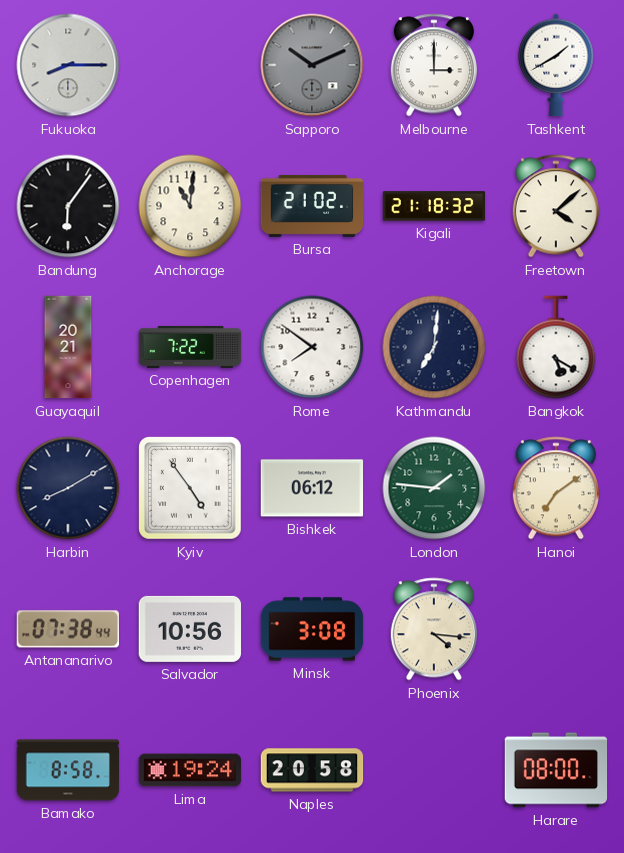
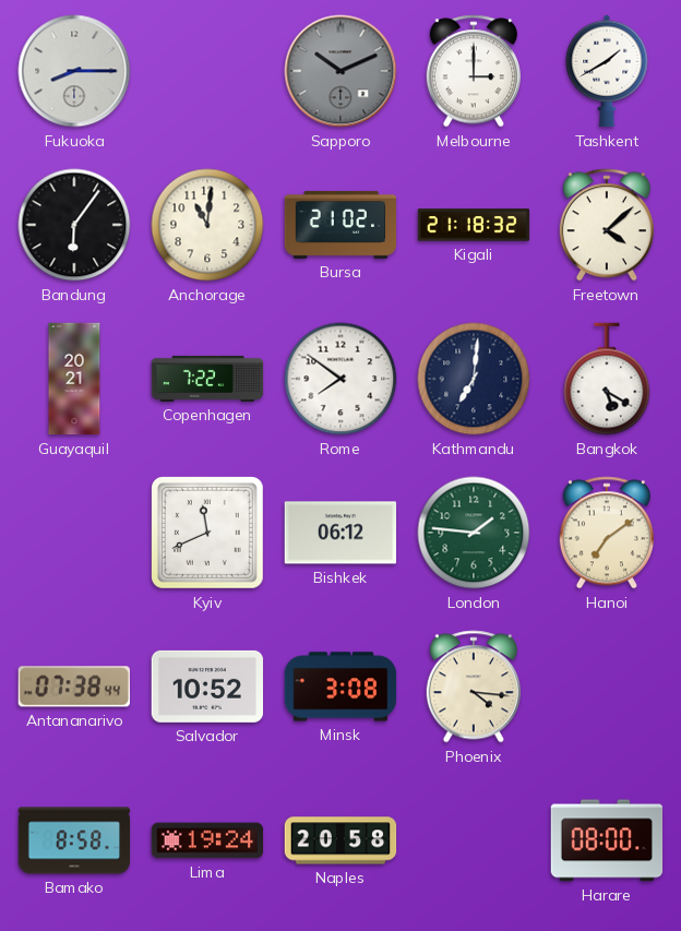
Harbin: 8:10 -> none
Kyiv: 4:54 -> 11:41
Salvador: 10:56 -> 10:52
